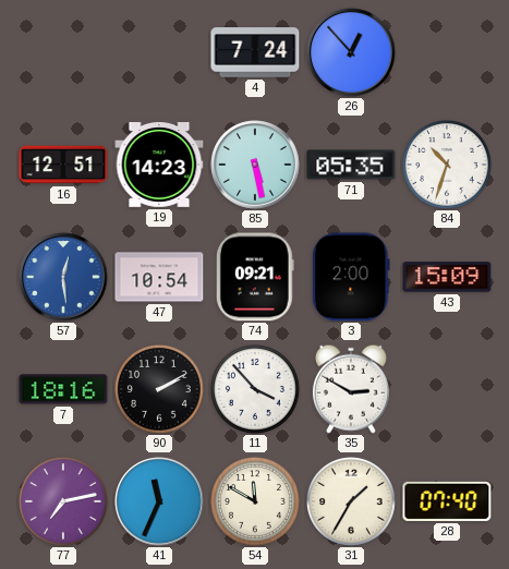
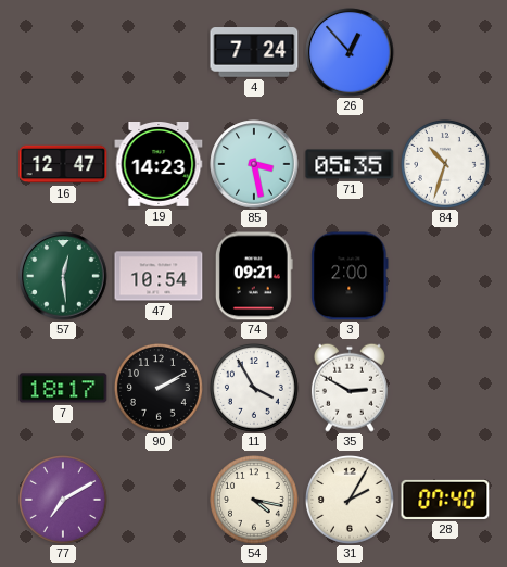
16: 12:51 -> 12:47
85: 5:28 -> 3:28
57 dial: blue -> green
43: 15:09 -> none
7: 18:16 -> 18:17
11: 3:53 -> 3:55
77: 7:13 -> 7:10
41: 11:34 -> none
54: 11:50 -> 4:17
31: 1:35 -> 2:05
